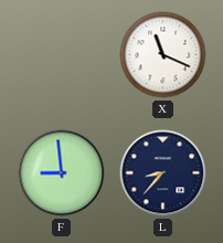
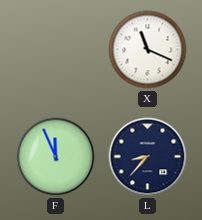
F: 8:59 -> 11:56
